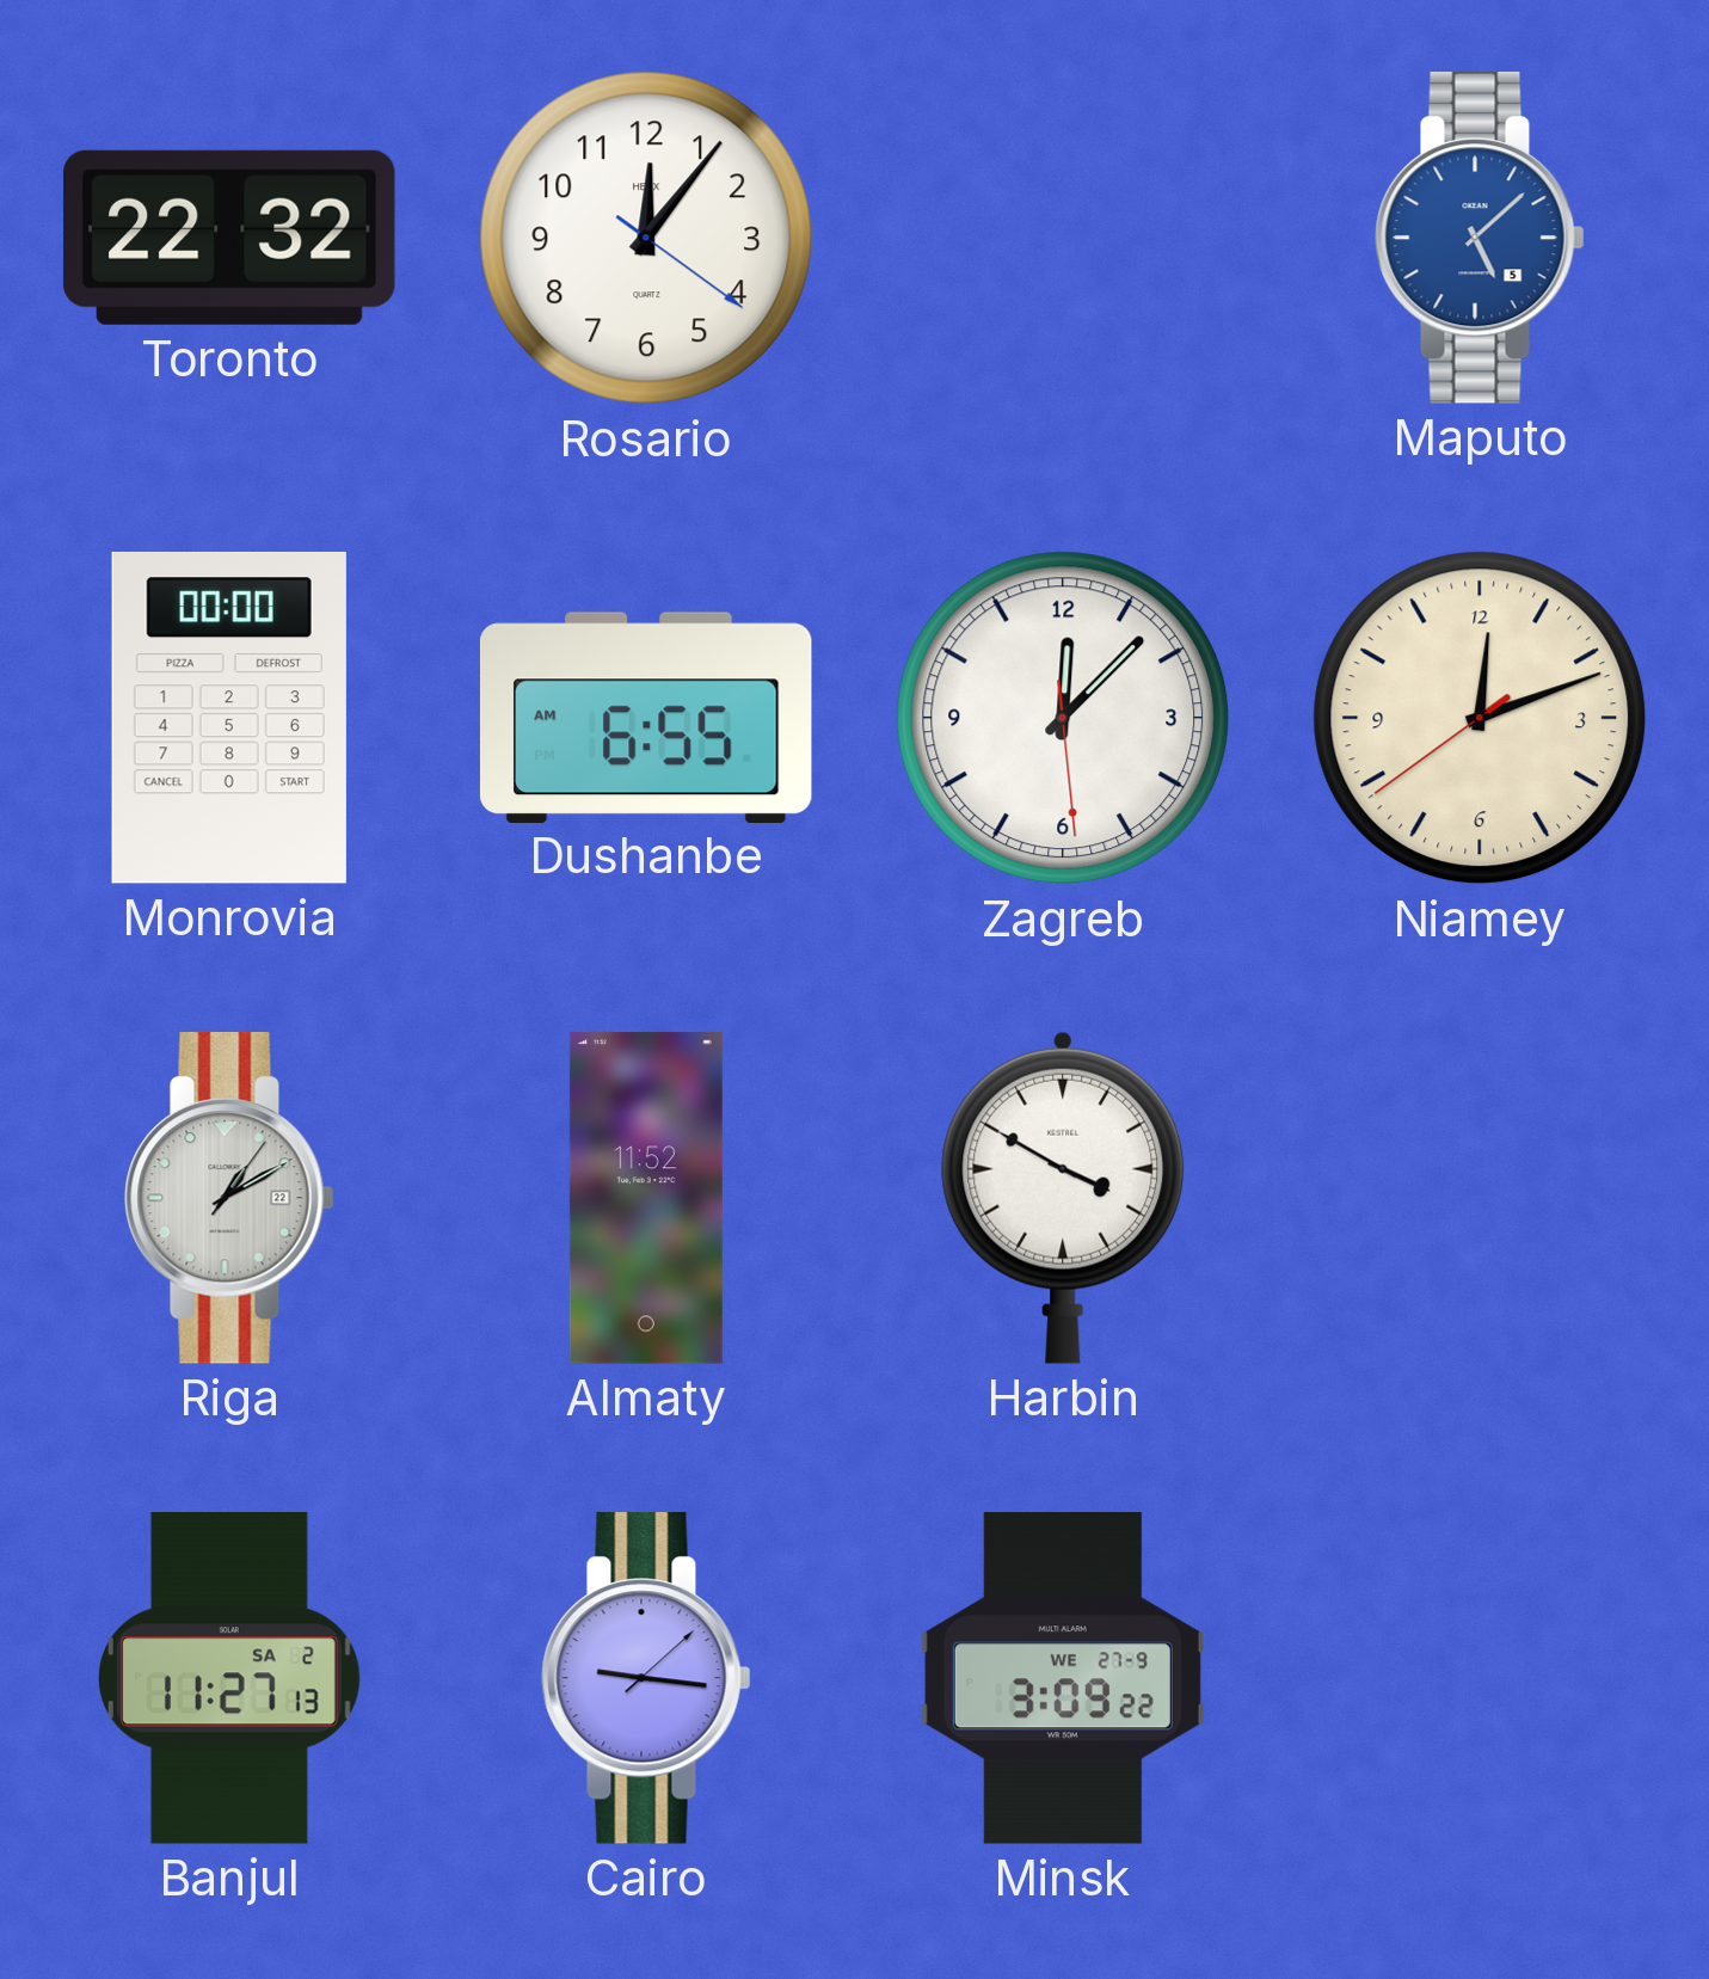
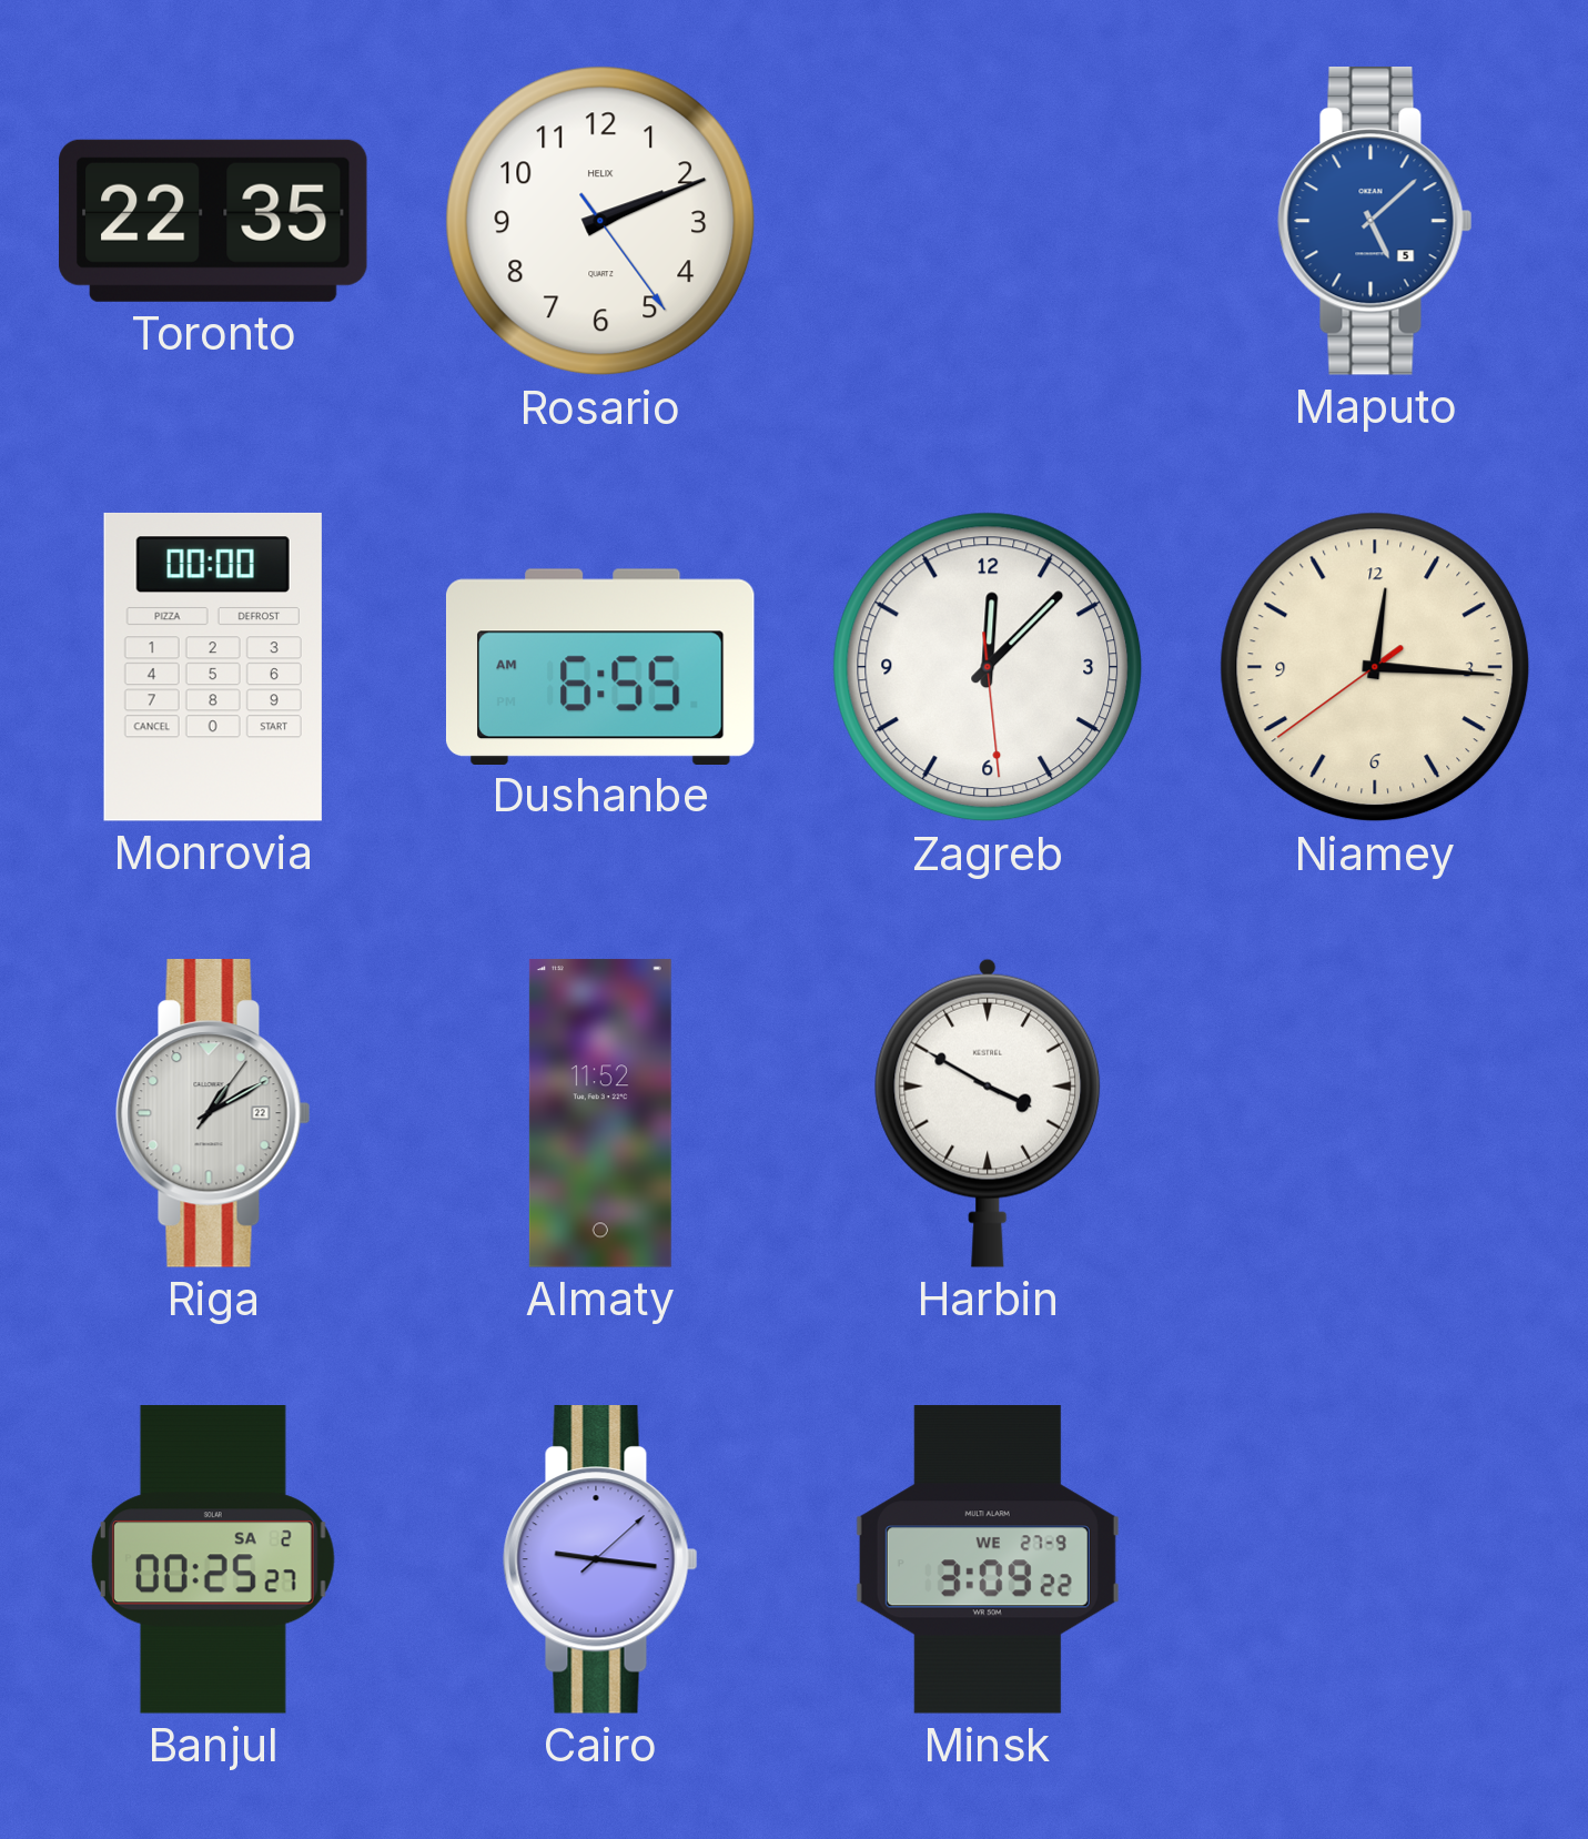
Toronto: 22:32 -> 22:35
Rosario: 12:06 -> 2:11
Niamey: 12:11 -> 12:15
Banjul: 11:27 -> 00:25
